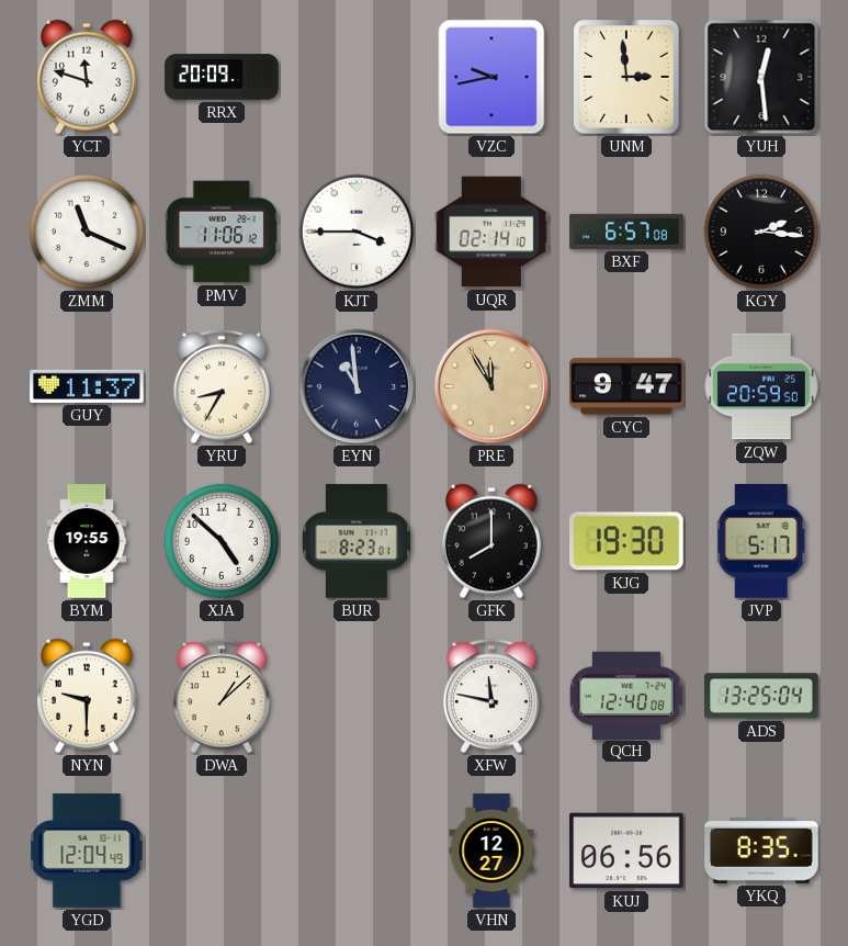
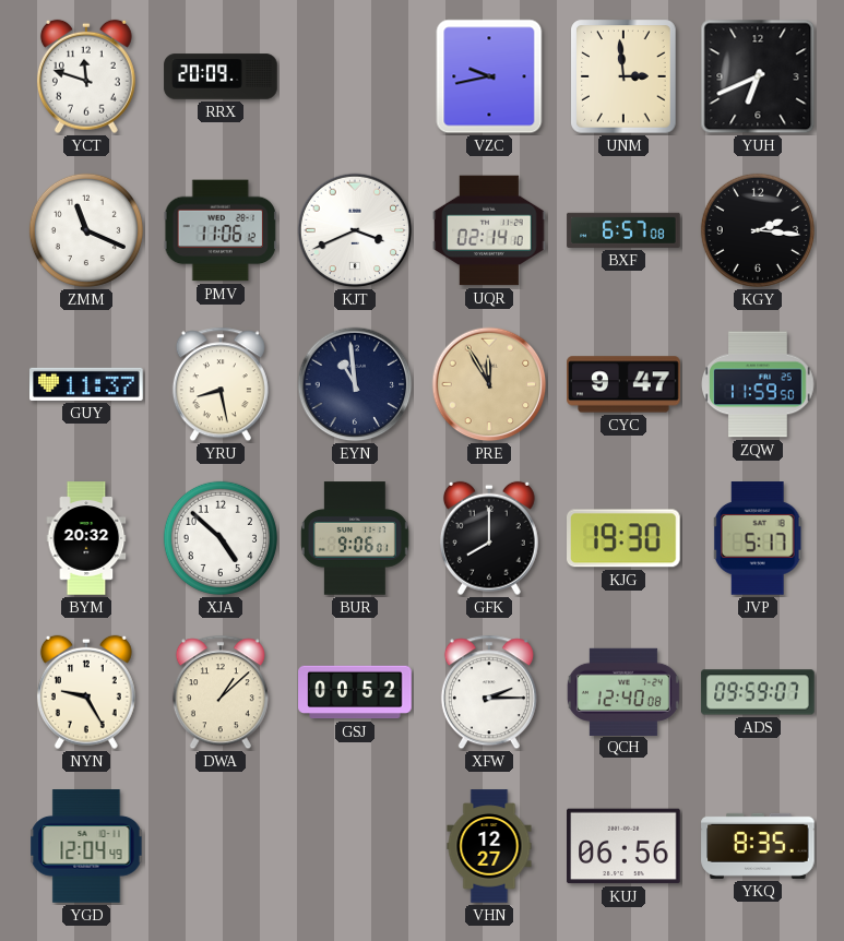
YUH: 12:29 -> 6:41
KJT: 3:45 -> 3:41
YRU: 8:35 -> 8:28
ZQW: 20:59 -> 11:59
BYM: 19:55 -> 20:32
BUR: 8:23 -> 9:06
NYN: 9:30 -> 9:25
GSJ: none -> 00:52
XFW: 11:47 -> 2:15
ADS: 13:25 -> 09:59
